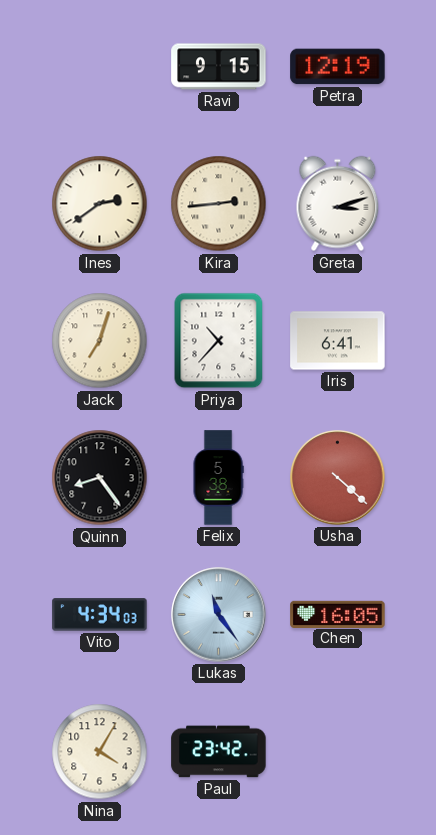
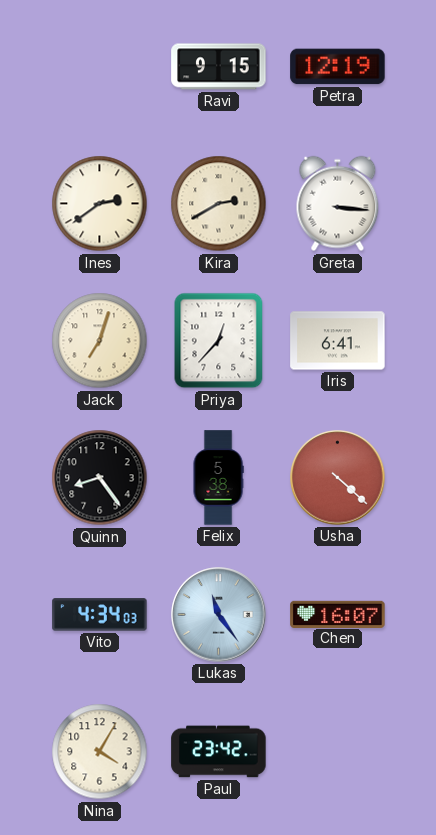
Kira: 2:44 -> 2:40
Greta: 3:12 -> 3:16
Priya: 10:37 -> 12:37
Chen: 16:05 -> 16:07
